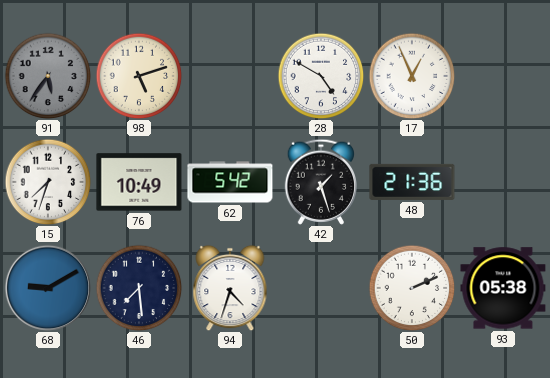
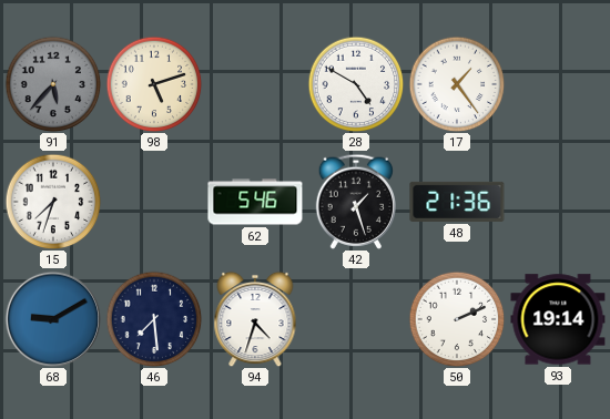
91: 5:36 -> 5:37
17: 12:56 -> 1:24
76: 10:49 -> none
62: 5:42 -> 5:46
93: 05:38 -> 19:14
